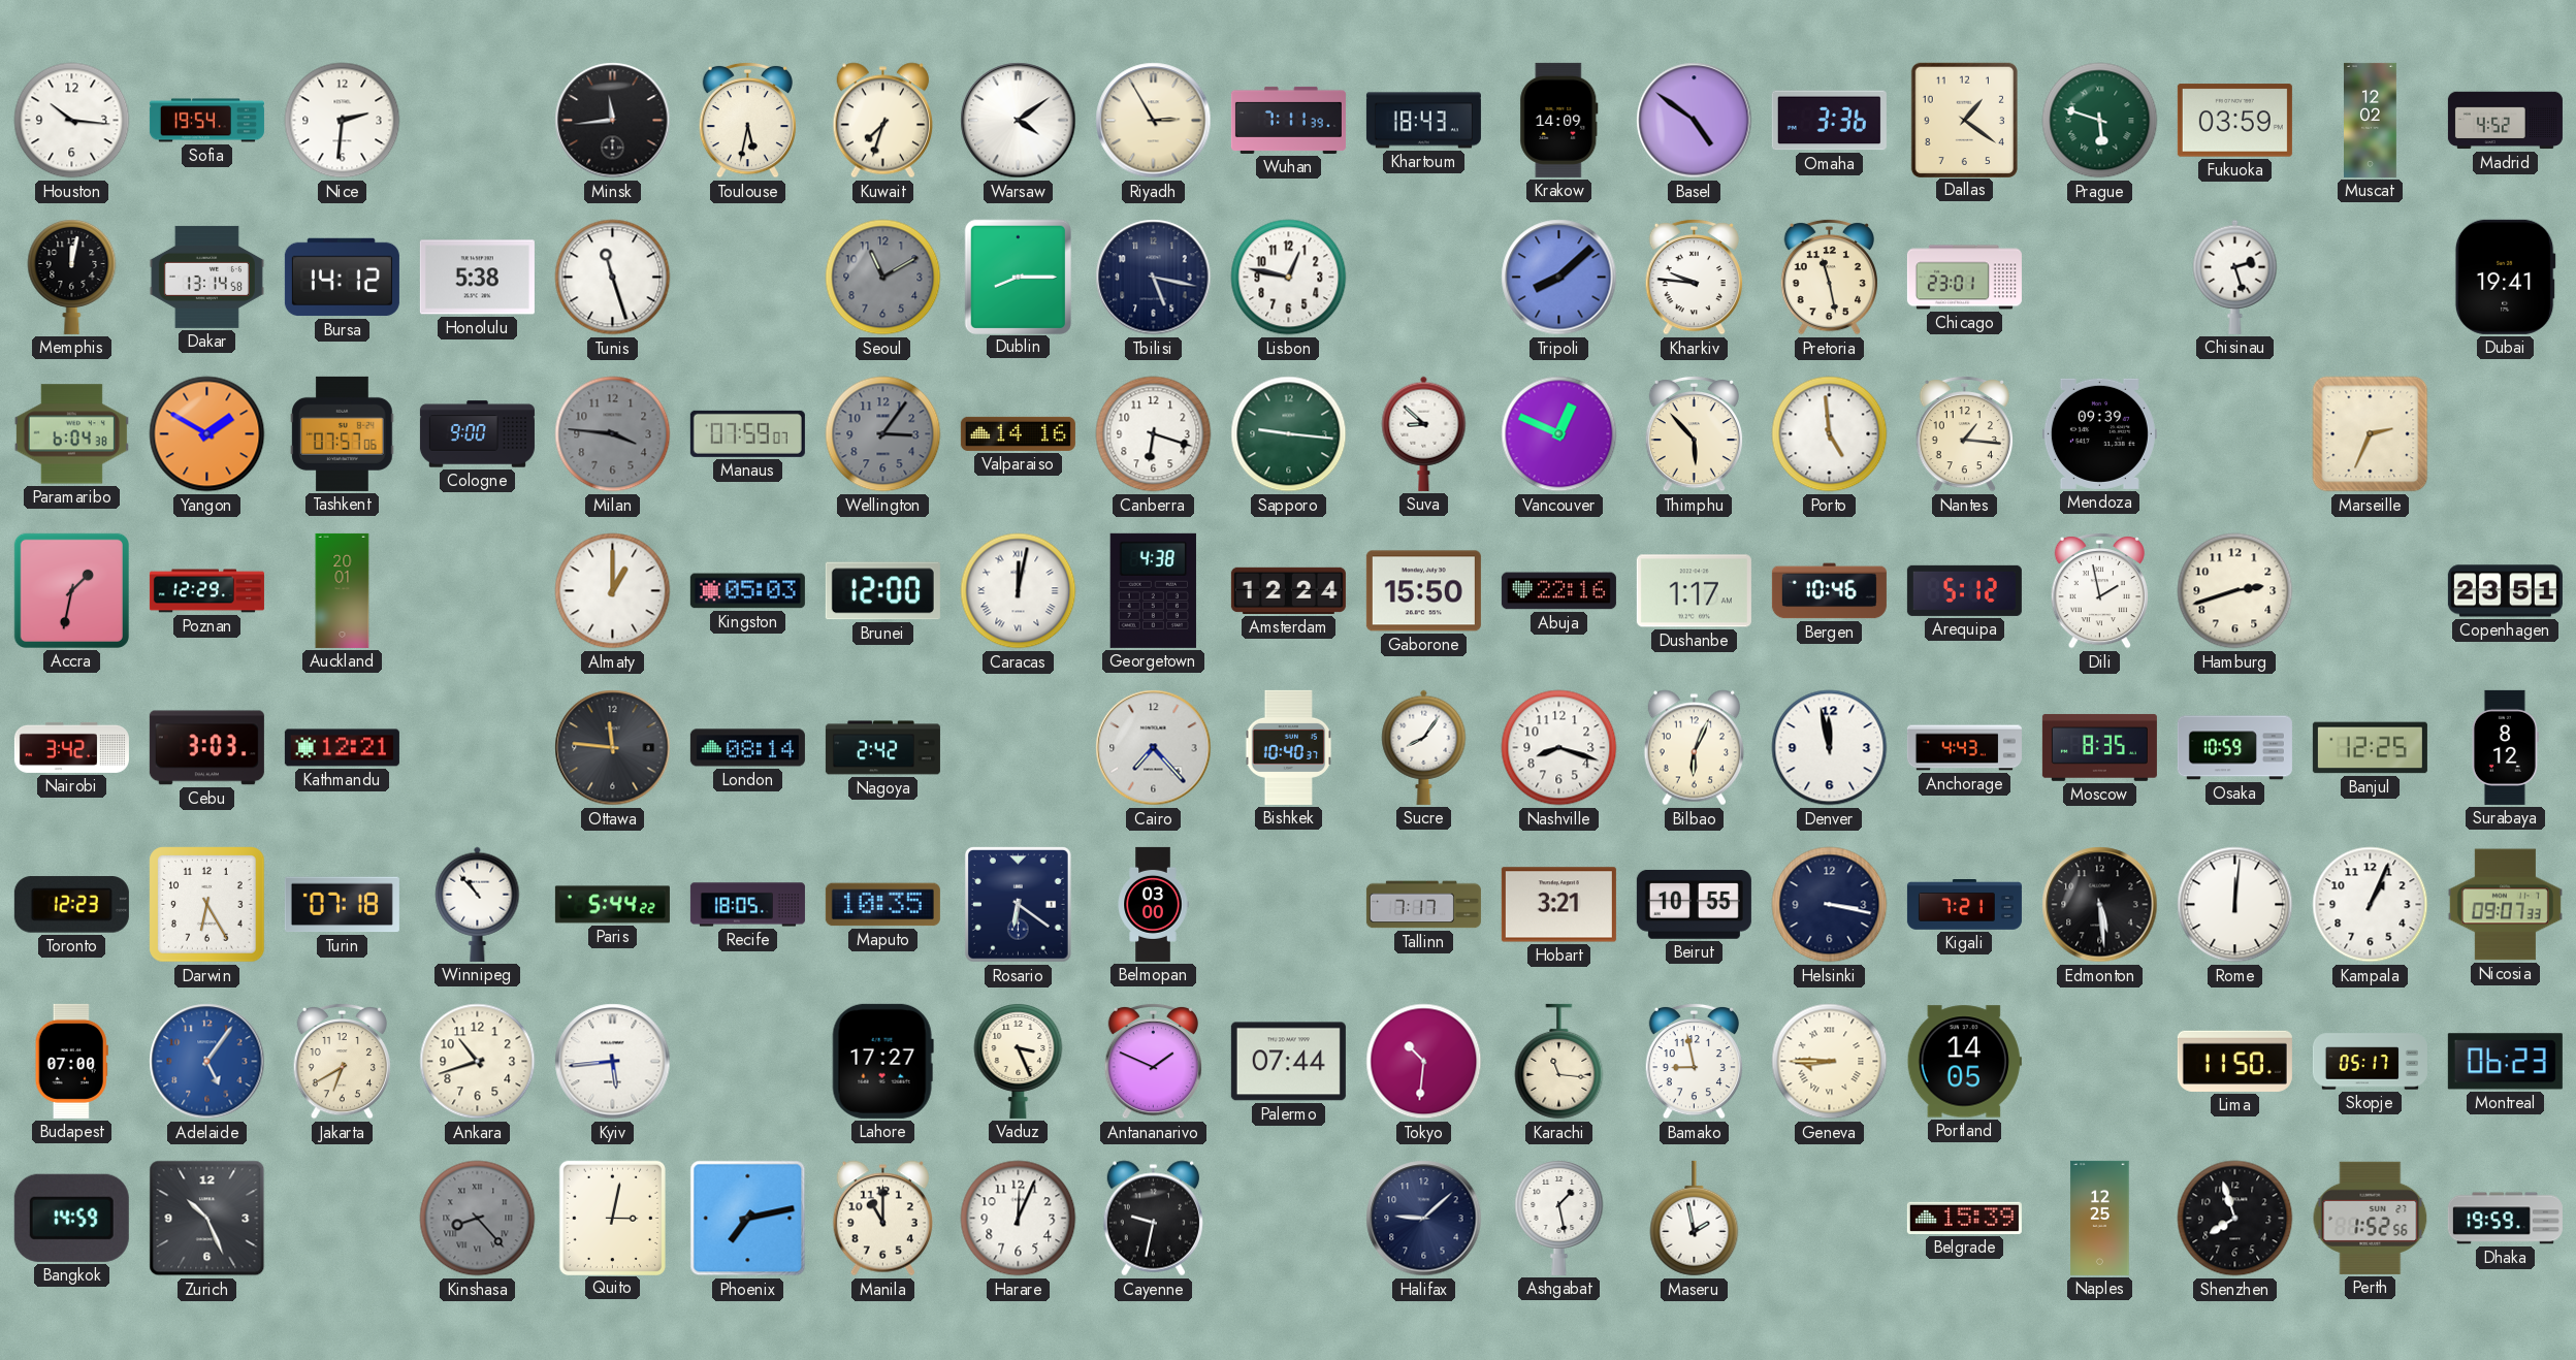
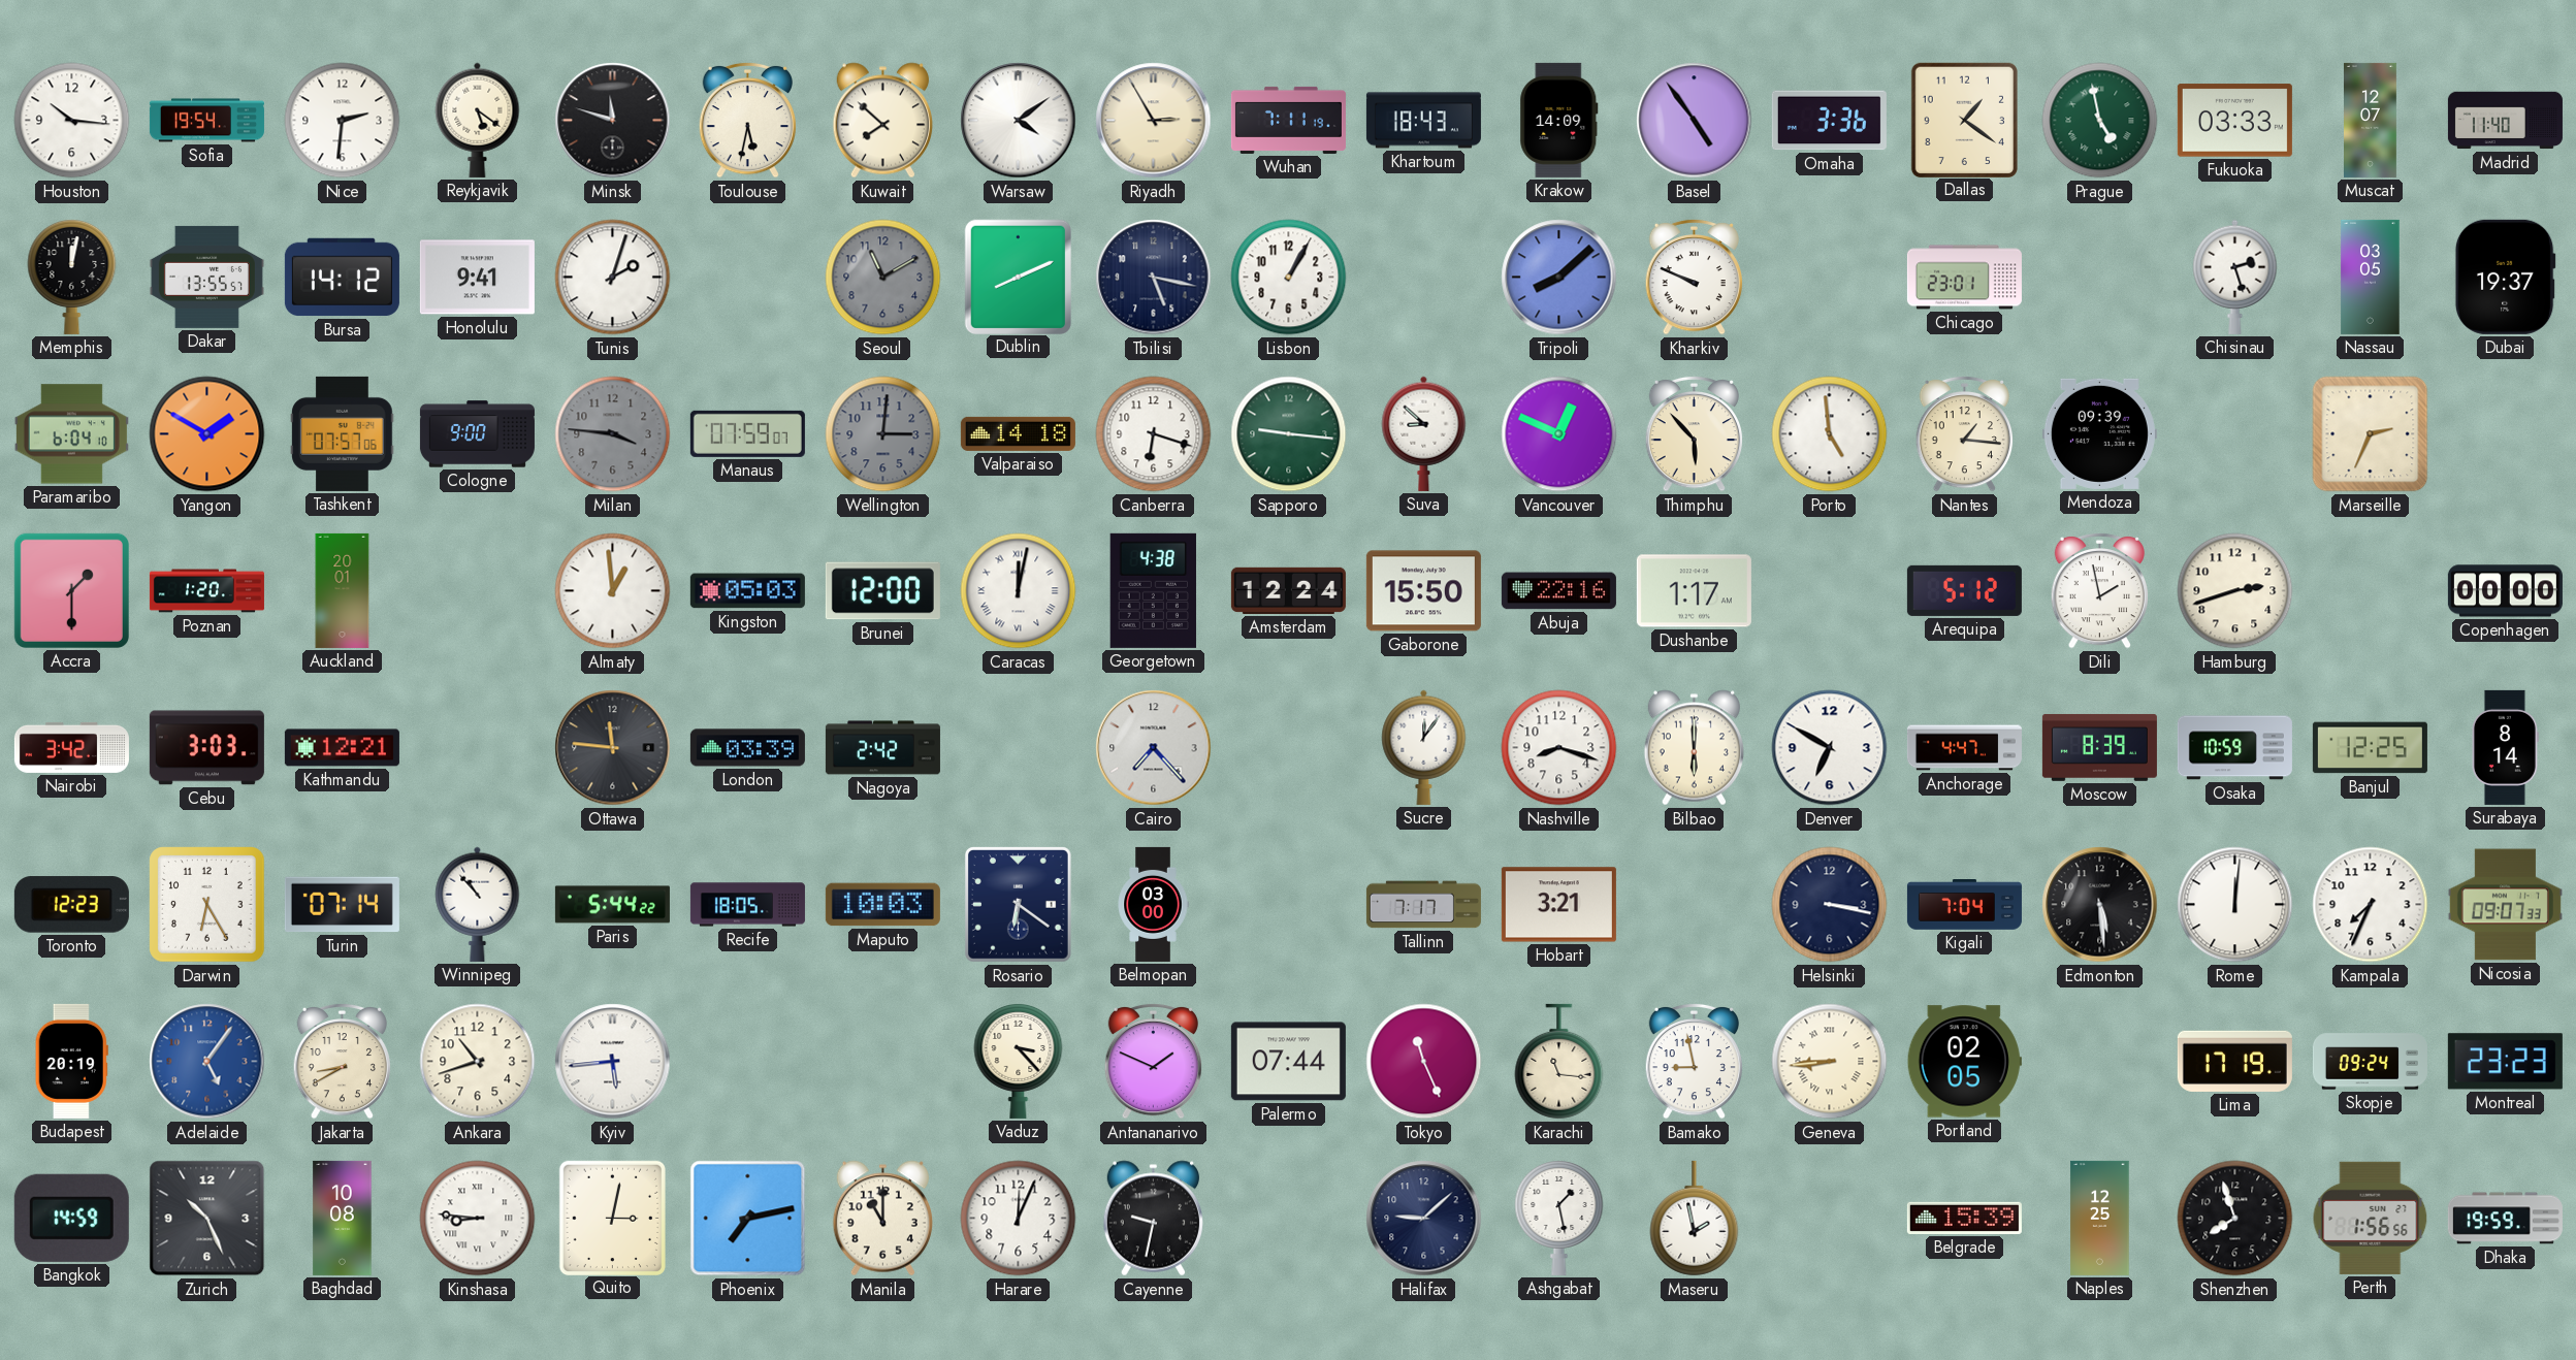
Reykjavik: none -> 5:21
Minsk: 11:44 -> 11:48
Kuwait: 7:33 -> 7:52
Wuhan: 7:11:39 -> 7:11:19
Basel: 4:51 -> 4:54
Prague: 5:48 -> 4:58
Fukuoka: 03:59 -> 03:33
Muscat: 12:02 -> 12:07
Madrid: 4:52 -> 11:40
Dakar: 13:14 -> 13:55
Honolulu: 5:38 -> 9:41
Tunis: 11:27 -> 2:03
Dublin: 8:15 -> 8:11
Lisbon: 12:47 -> 1:05
Kharkiv: 9:46 -> 9:49
Pretoria: 11:28 -> none
Nassau: none -> 03:05
Dubai: 19:41 -> 19:37
Paramaribo: 6:04:38 -> 6:04:10
Wellington: 3:06 -> 3:01
Valparaiso: 14:16 -> 14:18
Accra: 1:32 -> 1:30
Poznan: 12:29 -> 1:20
Almaty: 1:00 -> 12:59
Bergen: 10:46 -> none
Copenhagen: 23:51 -> 00:00
London: 08:14 -> 03:39
Bishkek: 10:40 -> none
Sucre: 8:06 -> 12:06
Bilbao: 6:04 -> 6:00
Denver: 11:58 -> 6:50
Anchorage: 4:43 -> 4:47
Moscow: 8:35 -> 8:39
Surabaya: 8:12 -> 8:14
Turin: 07:18 -> 07:14
Maputo: 10:35 -> 10:03
Beirut: 10:55 -> none
Kigali: 7:21 -> 7:04
Kampala: 1:04 -> 7:34
Budapest: 07:00 -> 20:19
Jakarta: 6:40 -> 8:40
Lahore: 17:27 -> none
Vaduz: 3:26 -> 3:23
Tokyo: 10:31 -> 11:26
Geneva: 8:45 -> 8:44
Portland: 14:05 -> 02:05
Lima: 11:50 -> 17:19
Skopje: 05:17 -> 09:24
Montreal: 06:23 -> 23:23
Baghdad: none -> 10:08
Kinshasa: 8:23 -> 8:46
Kinshasa dial: grey -> white
Perth: 1:52 -> 1:56
